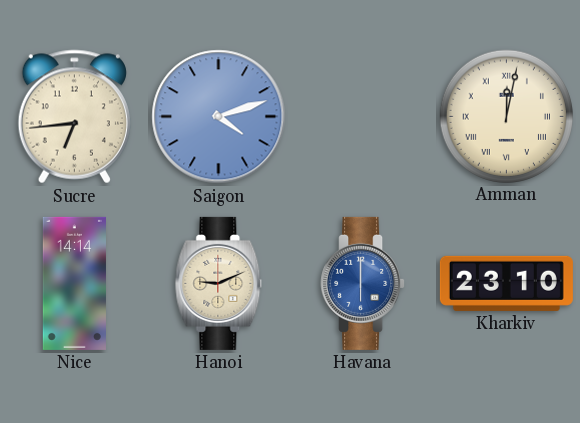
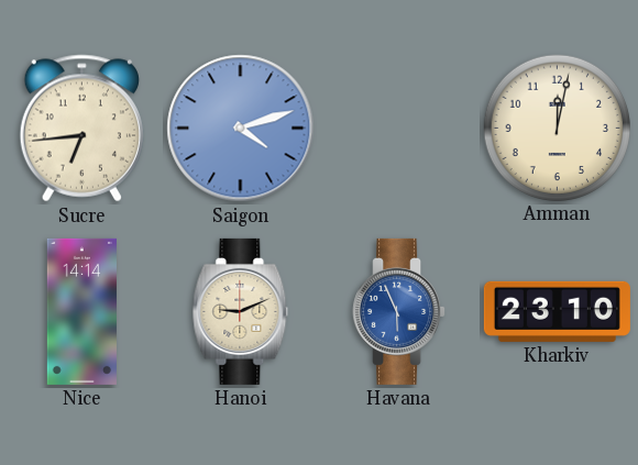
Amman numerals: Roman -> Arabic
Havana: 6:00 -> 5:56
